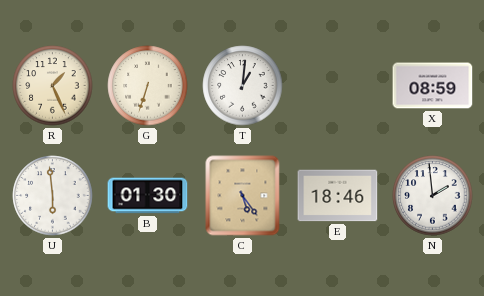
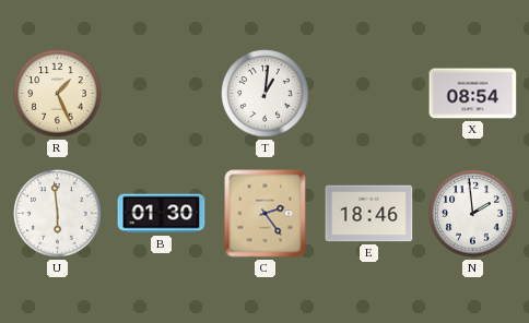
G: 6:33 -> none
X: 08:59 -> 08:54
C: 5:24 -> 2:24
